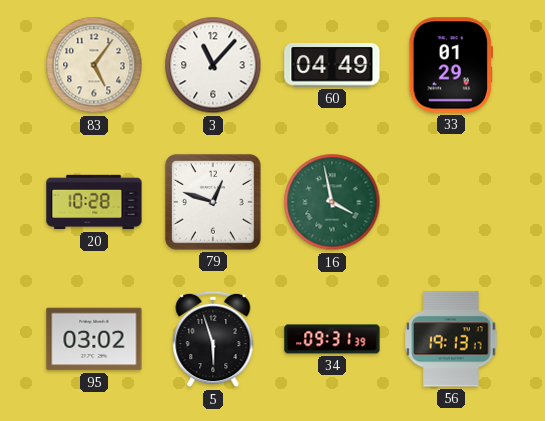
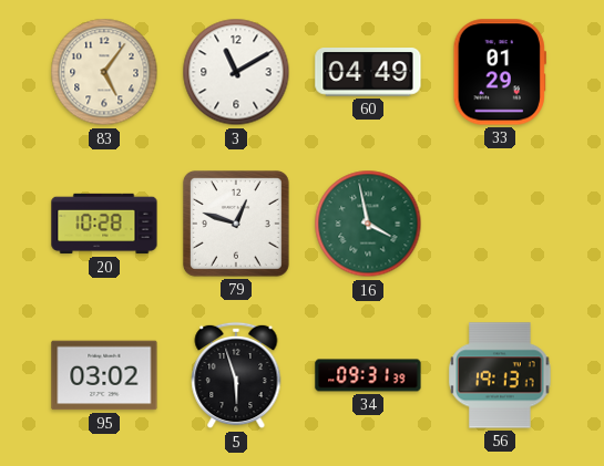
3: 11:07 -> 11:10
